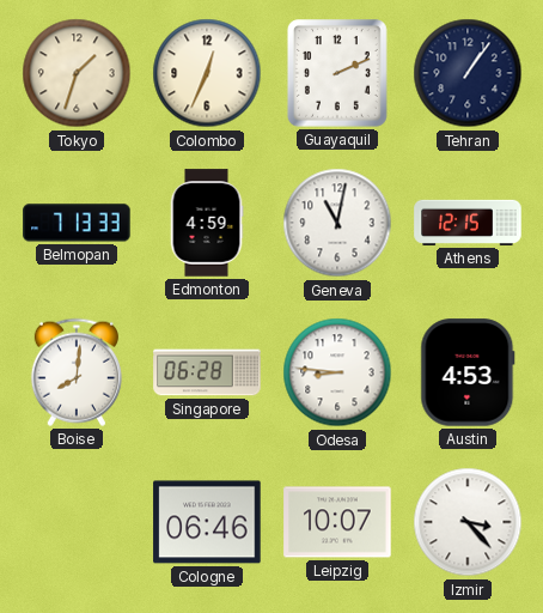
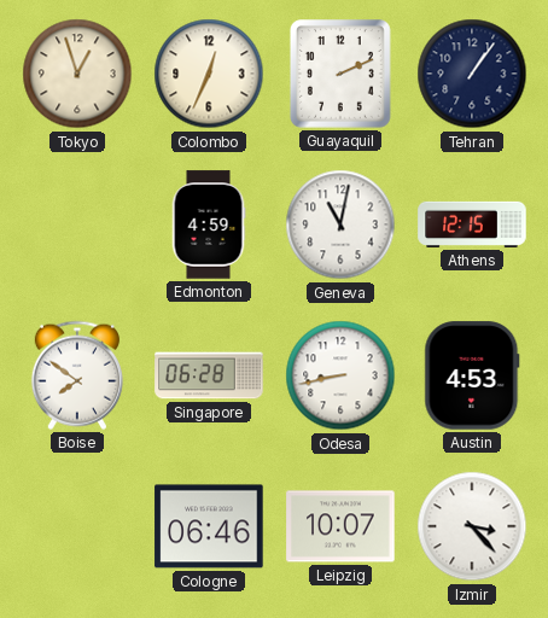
Tokyo: 1:33 -> 12:57
Belmopan: 7:13 -> none
Boise: 8:01 -> 7:51
Odesa: 8:46 -> 8:43
